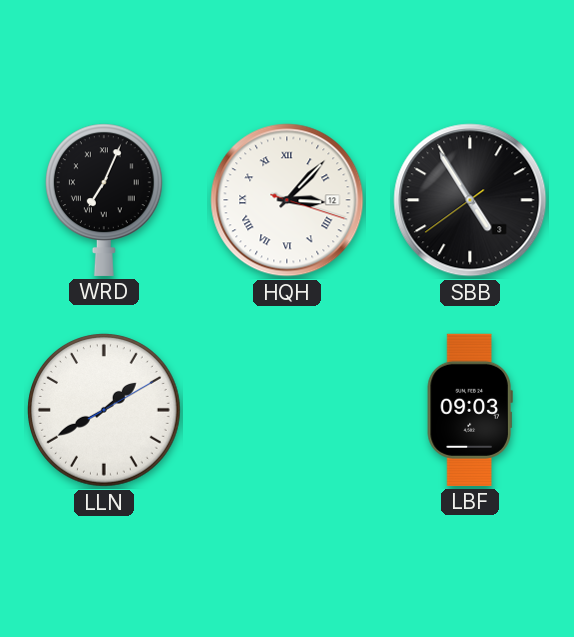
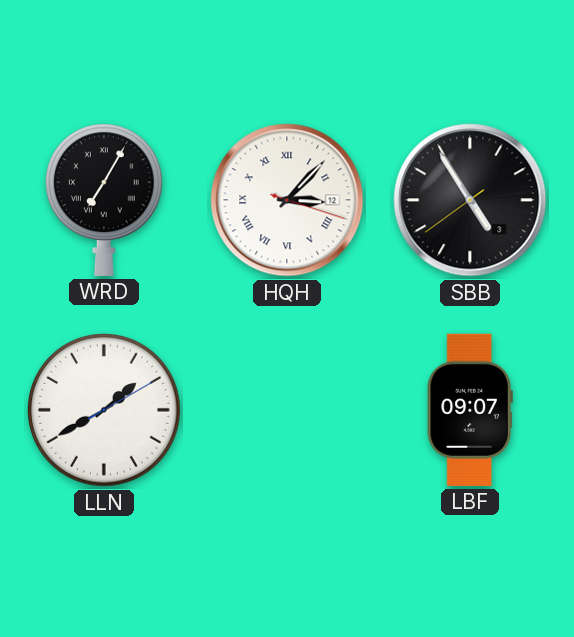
WRD: 7:04 -> 7:05
LBF: 09:03 -> 09:07
